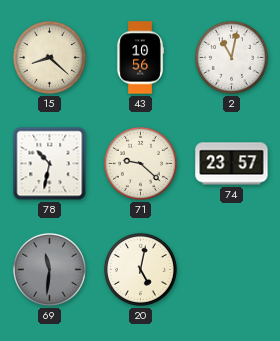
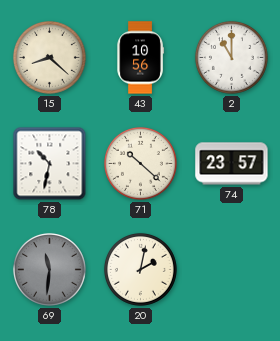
2: 11:02 -> 11:00
71: 9:22 -> 10:22
20: 5:02 -> 2:02
